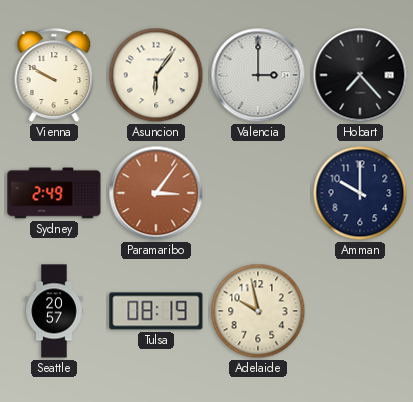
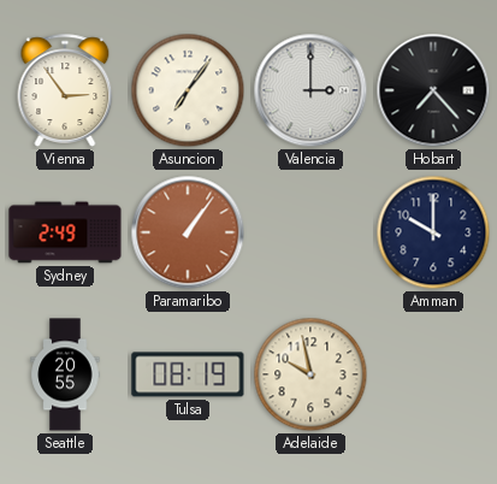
Vienna: 9:50 -> 2:54
Asuncion: 6:06 -> 7:06
Paramaribo: 3:06 -> 1:06
Seattle: 20:57 -> 20:55
